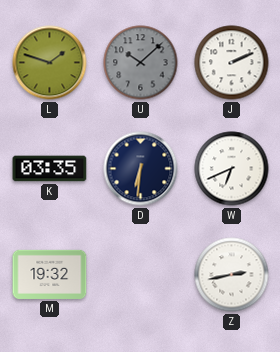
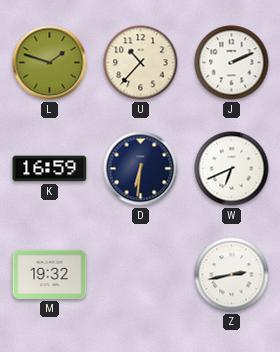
U: 10:08 -> 10:37
U dial: grey -> cream
K: 03:35 -> 16:59
